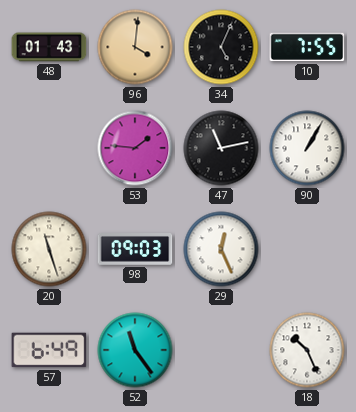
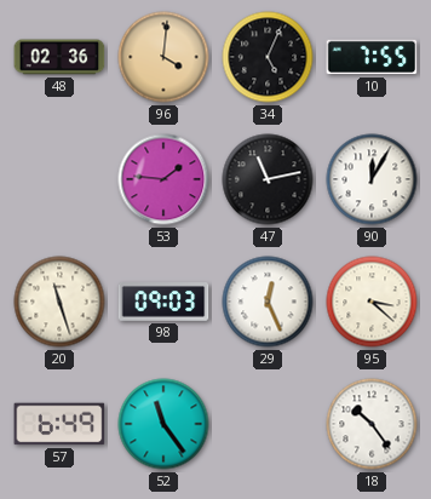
48: 01:43 -> 02:36
90: 1:05 -> 12:05
95: none -> 3:22
18: 10:26 -> 10:24
